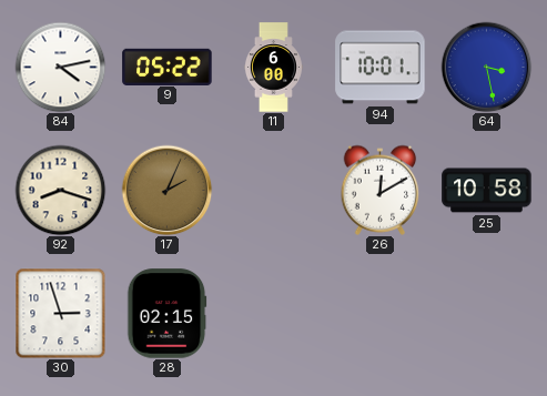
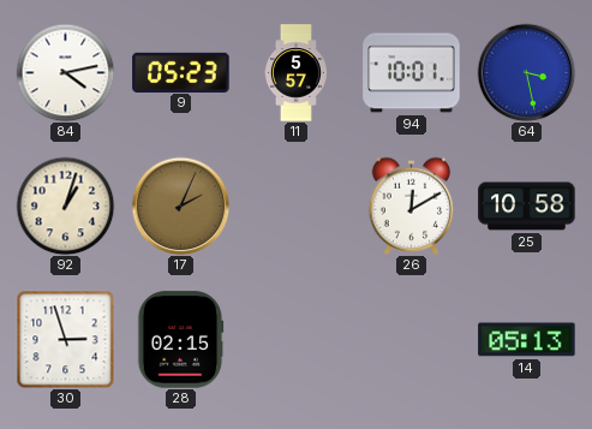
9: 05:22 -> 05:23
11: 6:00 -> 5:57
92: 8:18 -> 1:03
14: none -> 05:13
